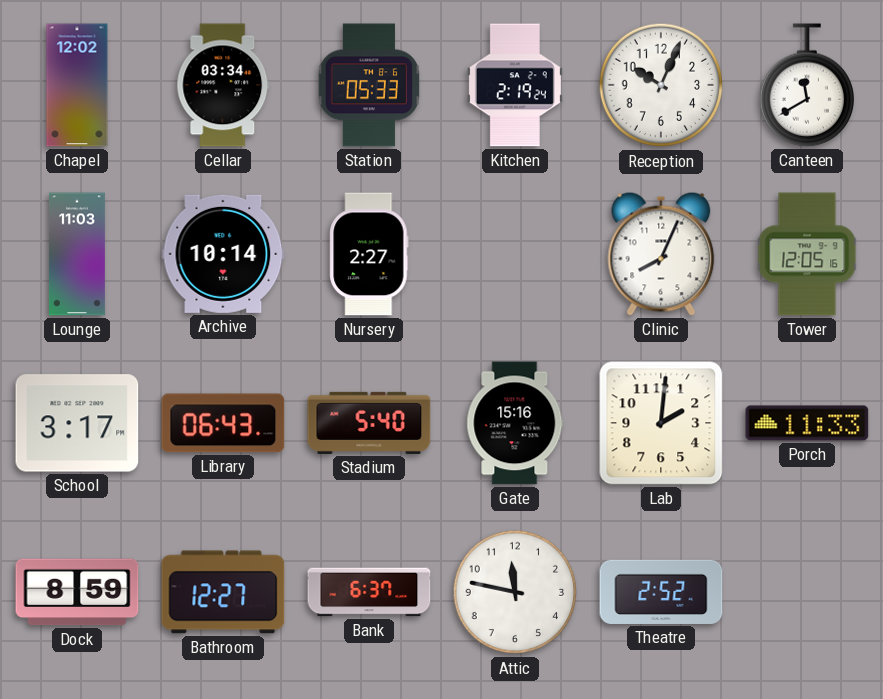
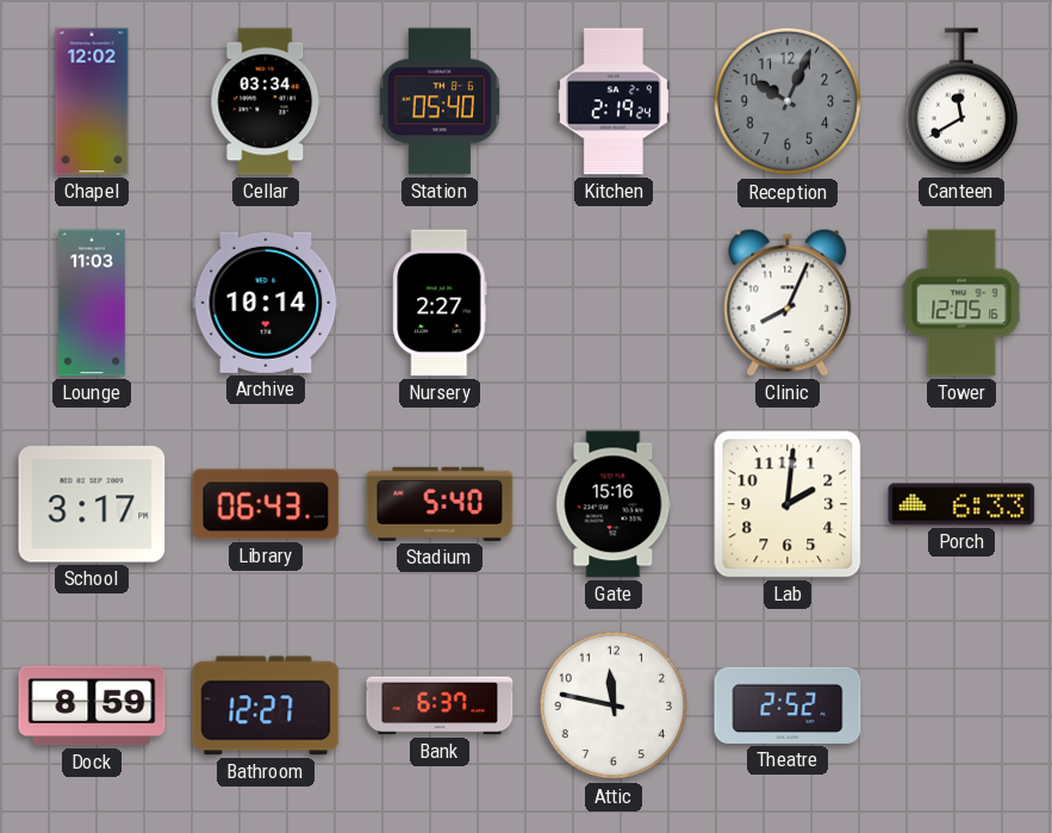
Station: 05:33 -> 05:40
Reception dial: white -> grey
Porch: 11:33 -> 6:33
